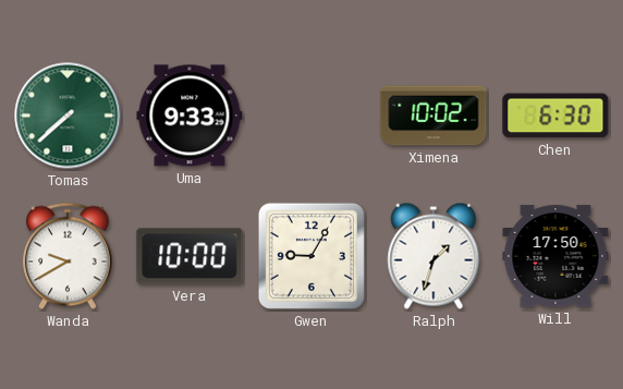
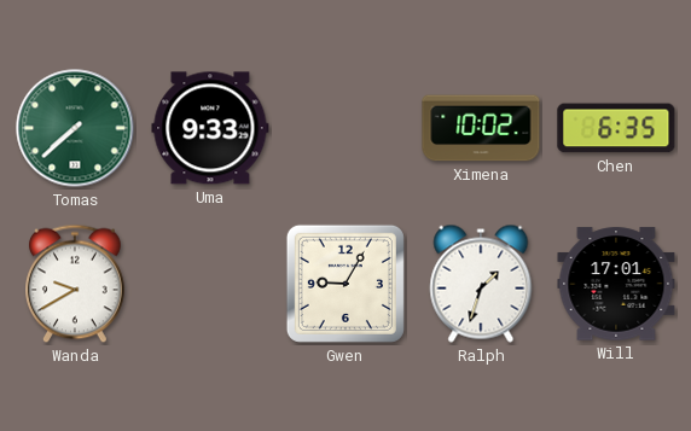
Chen: 6:30 -> 6:35
Vera: 10:00 -> none
Will: 17:50 -> 17:01
